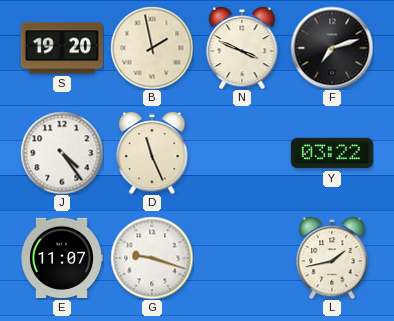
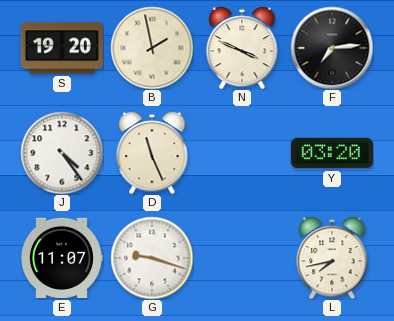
F: 7:12 -> 7:14
Y: 03:22 -> 03:20
L: 1:43 -> 7:43
